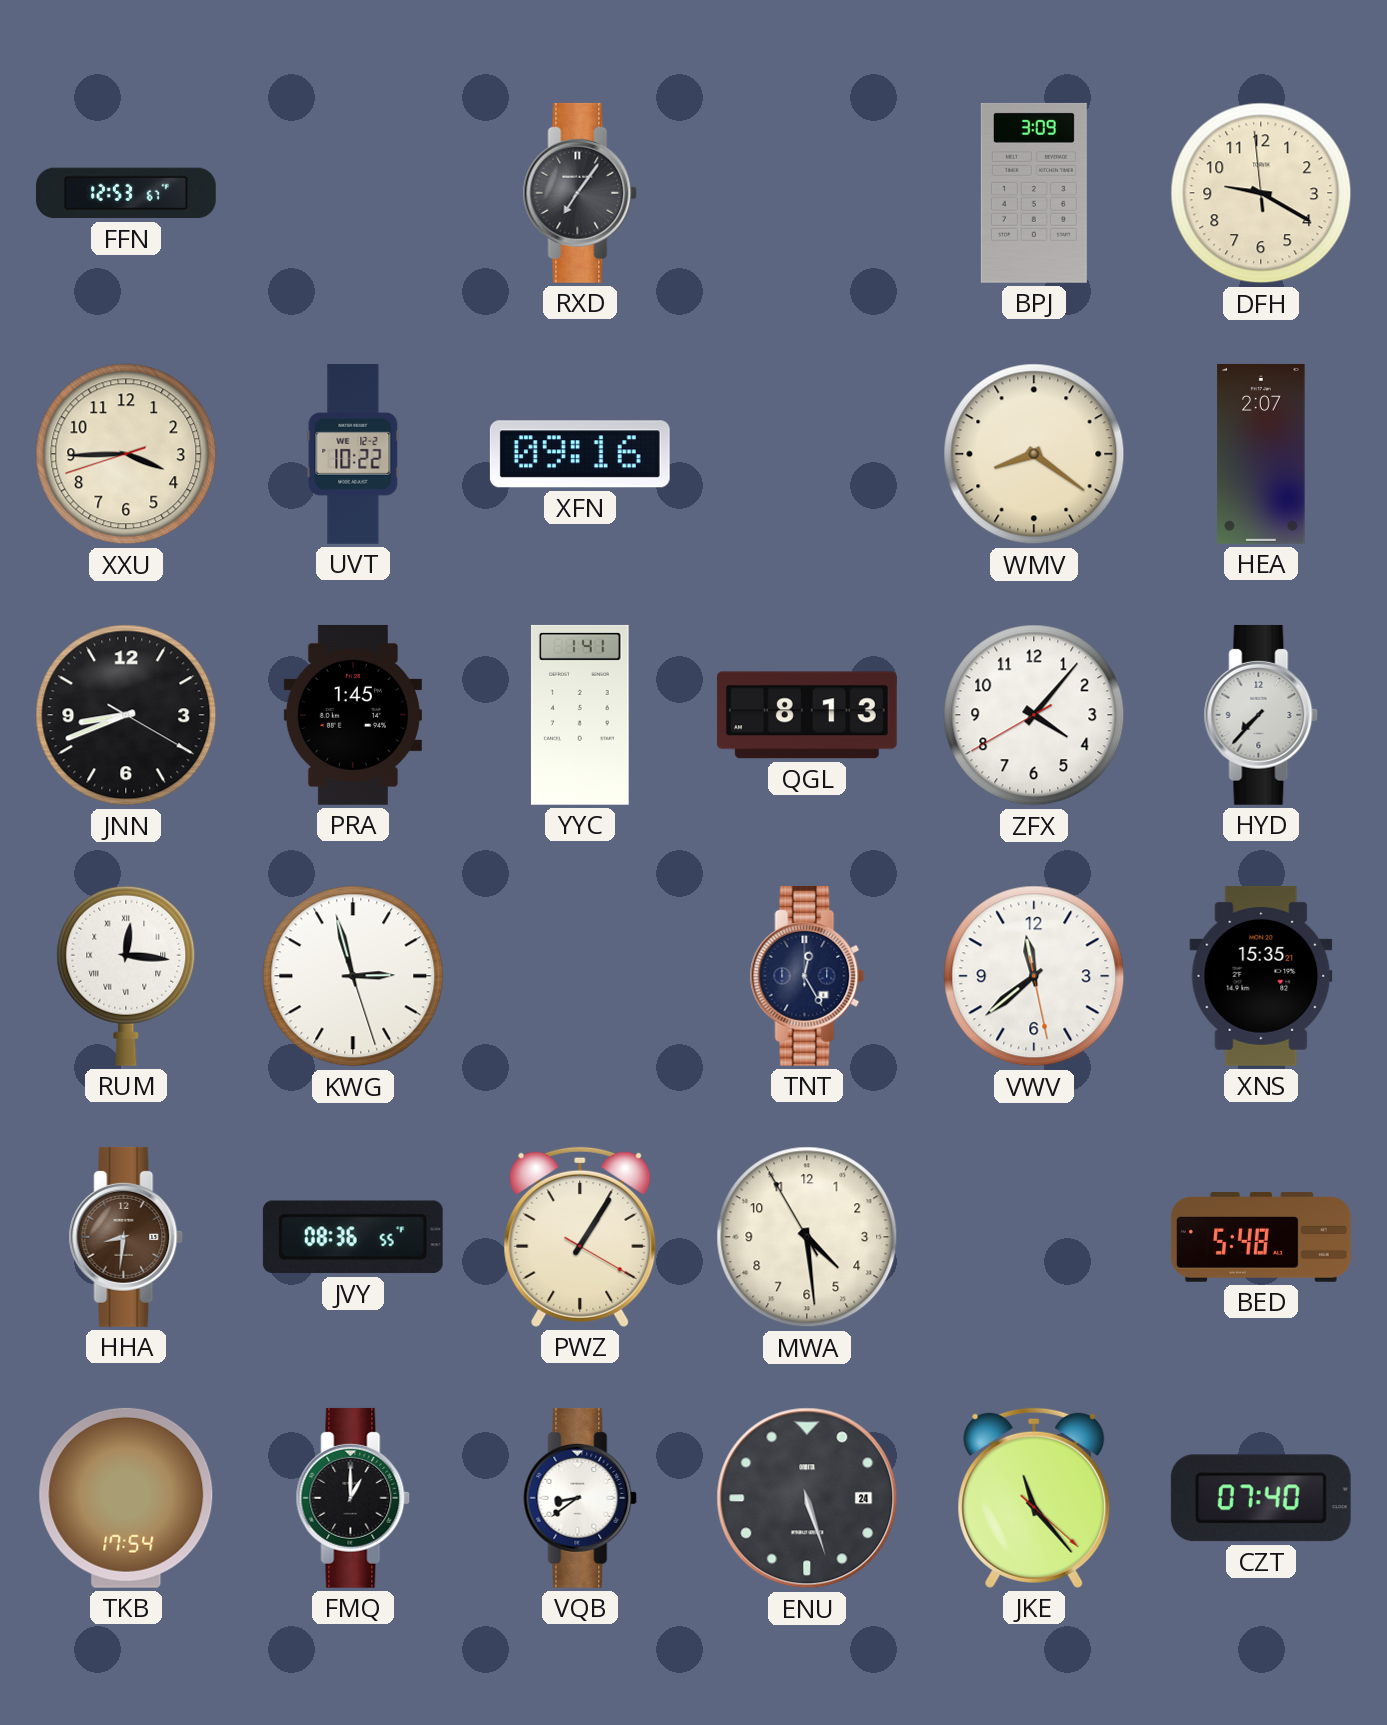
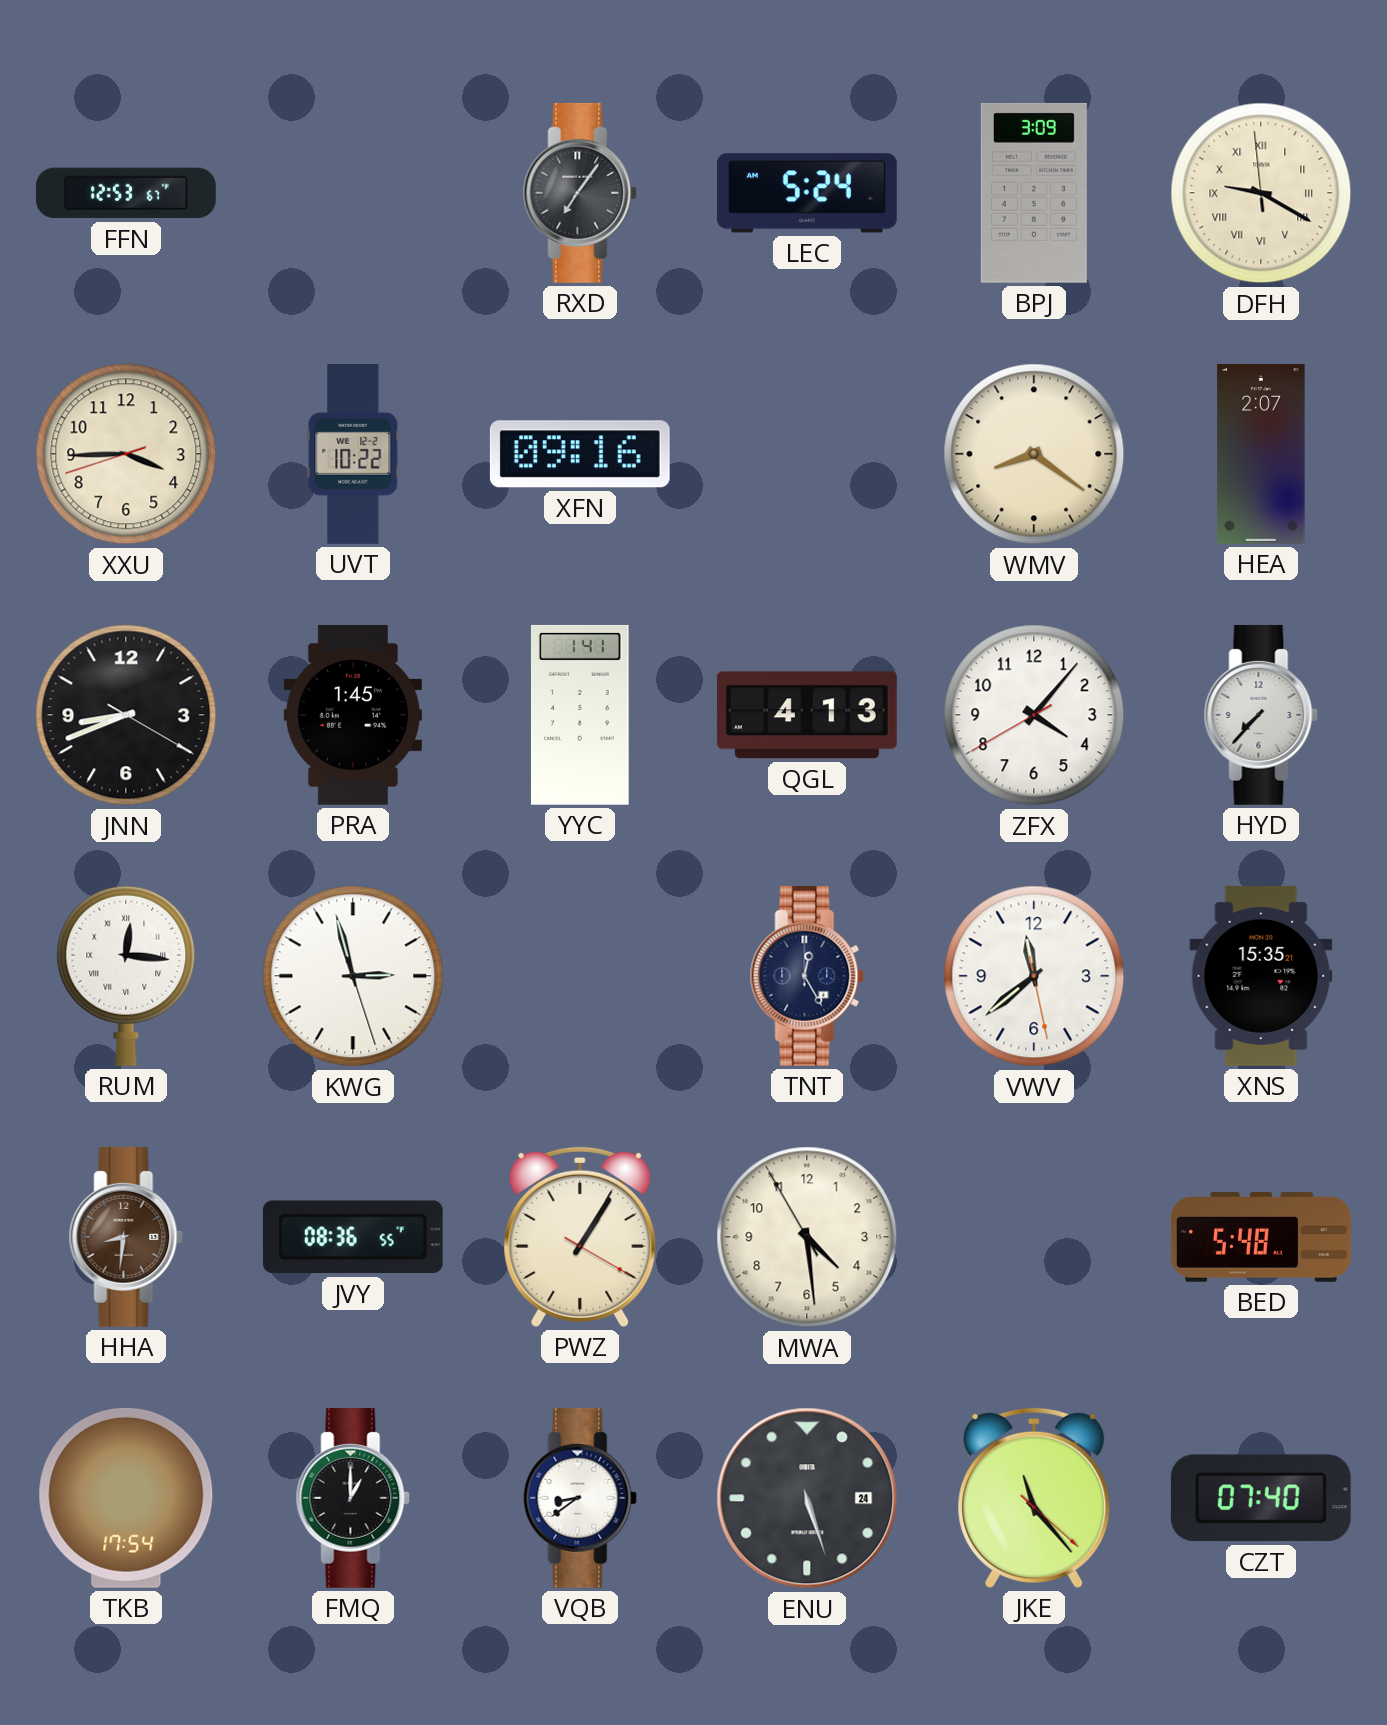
LEC: none -> 5:24
DFH numerals: Arabic -> Roman
QGL: 8:13 -> 4:13
